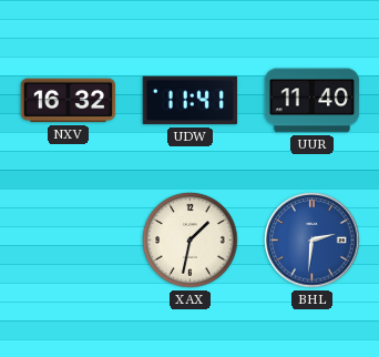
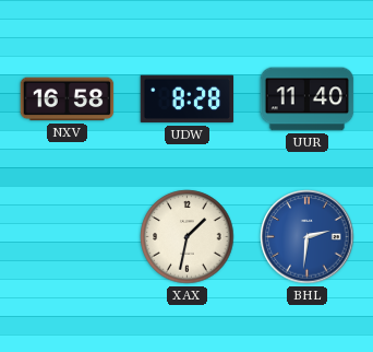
NXV: 16:32 -> 16:58
UDW: 11:41 -> 8:28
